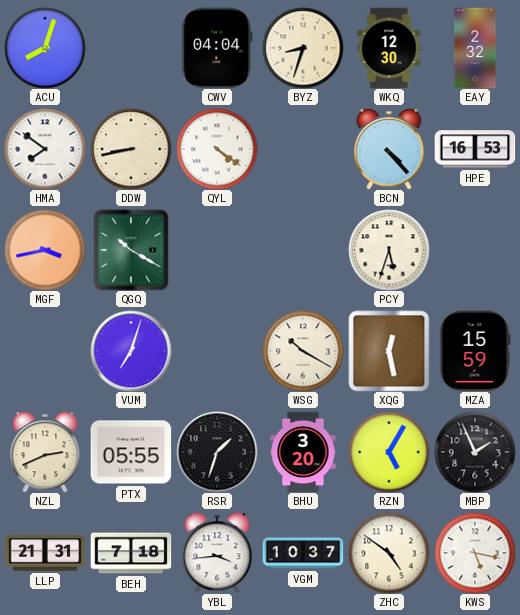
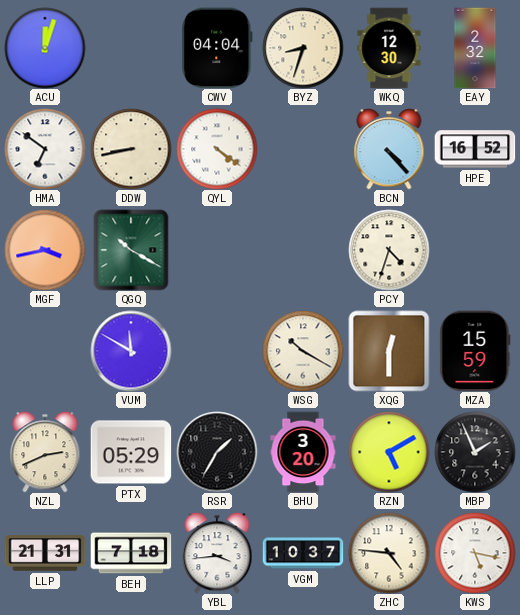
ACU: 8:03 -> 12:03
HMA: 7:51 -> 6:51
HPE: 16:53 -> 16:52
PCY: 5:33 -> 4:33
VUM: 7:03 -> 11:50
XQG: 12:28 -> 12:30
PTX: 05:55 -> 05:29
RSR: 1:33 -> 1:35
RZN: 5:05 -> 5:10
ZHC: 4:51 -> 4:46
